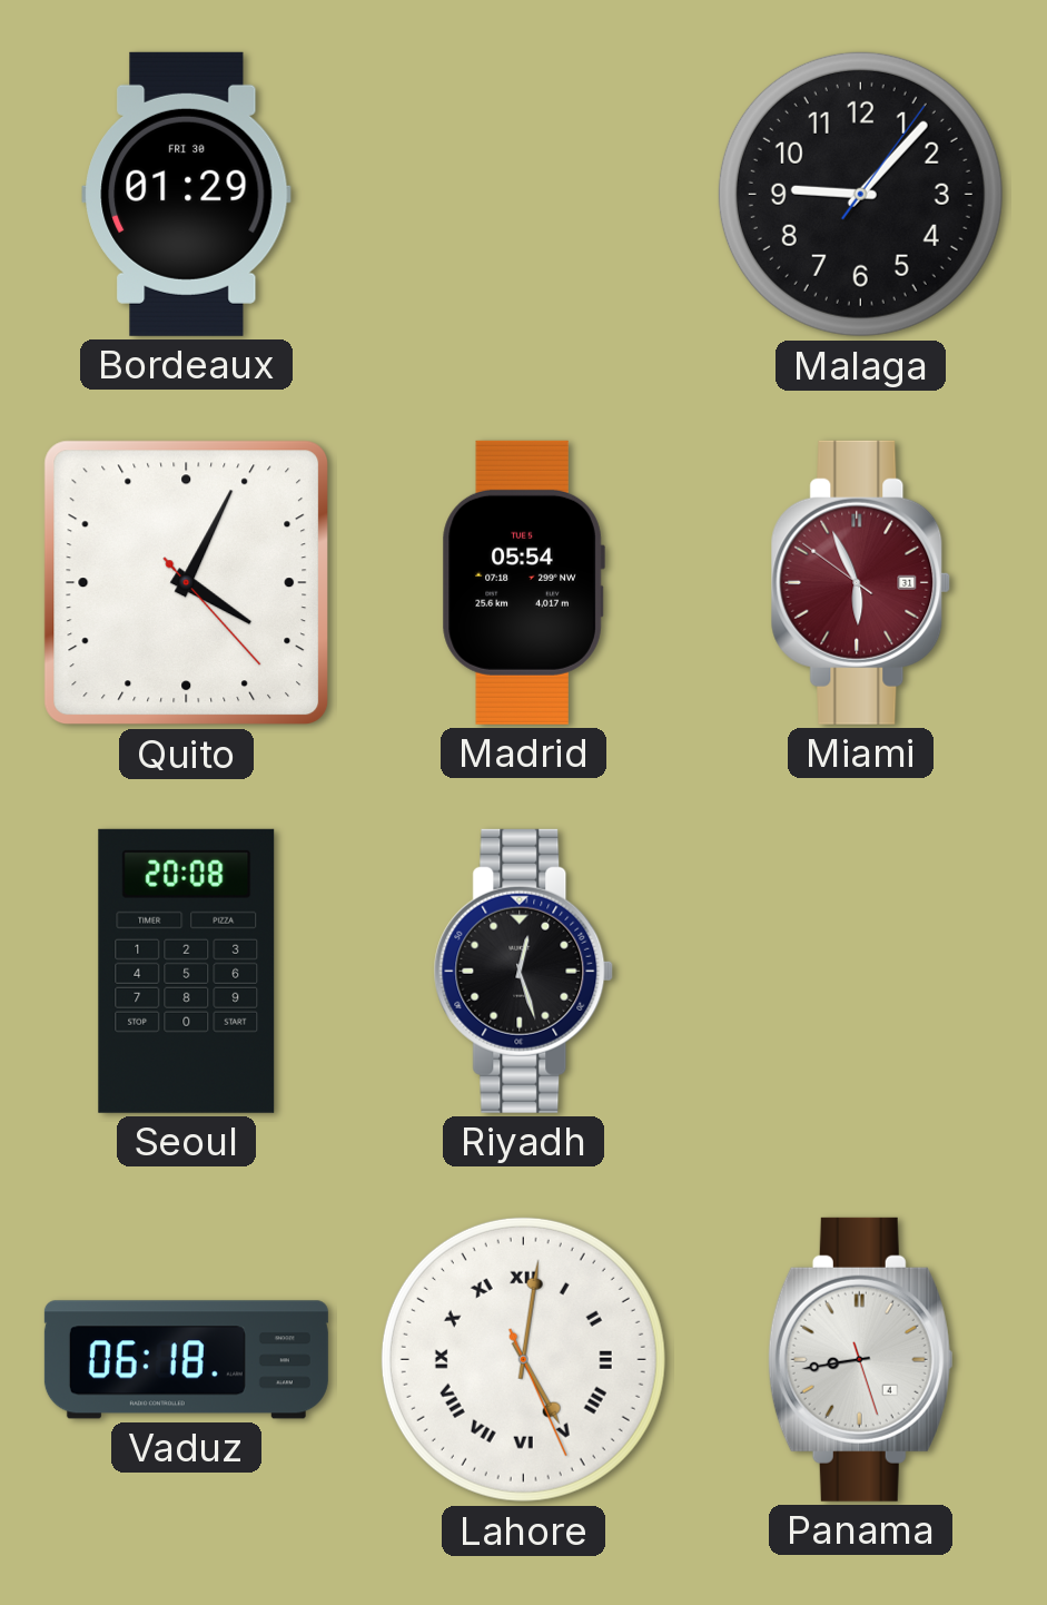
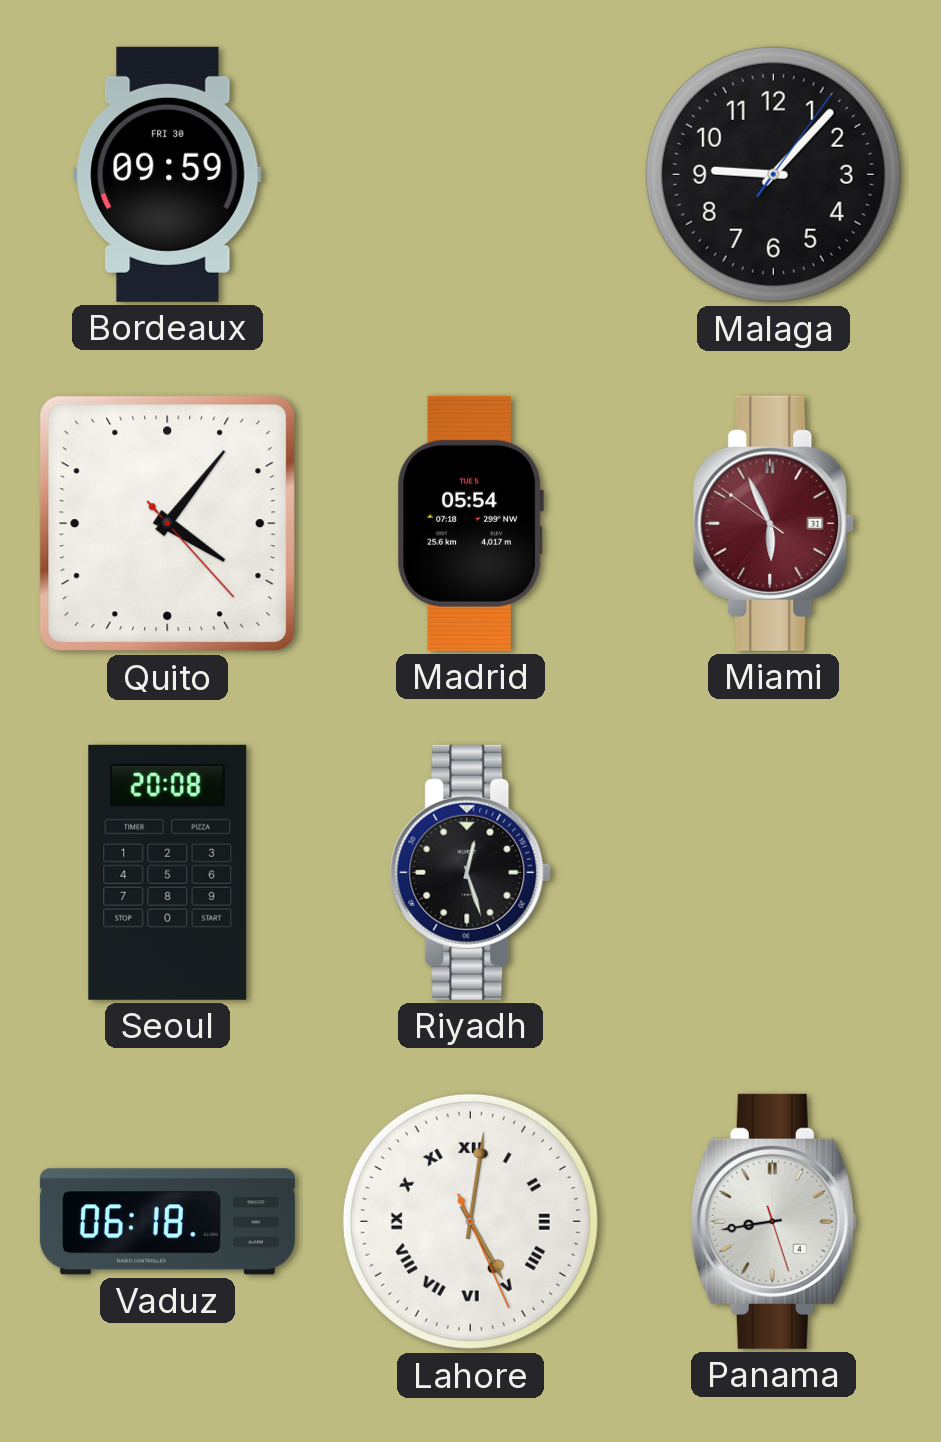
Bordeaux: 01:29 -> 09:59
Quito: 4:04 -> 4:06
